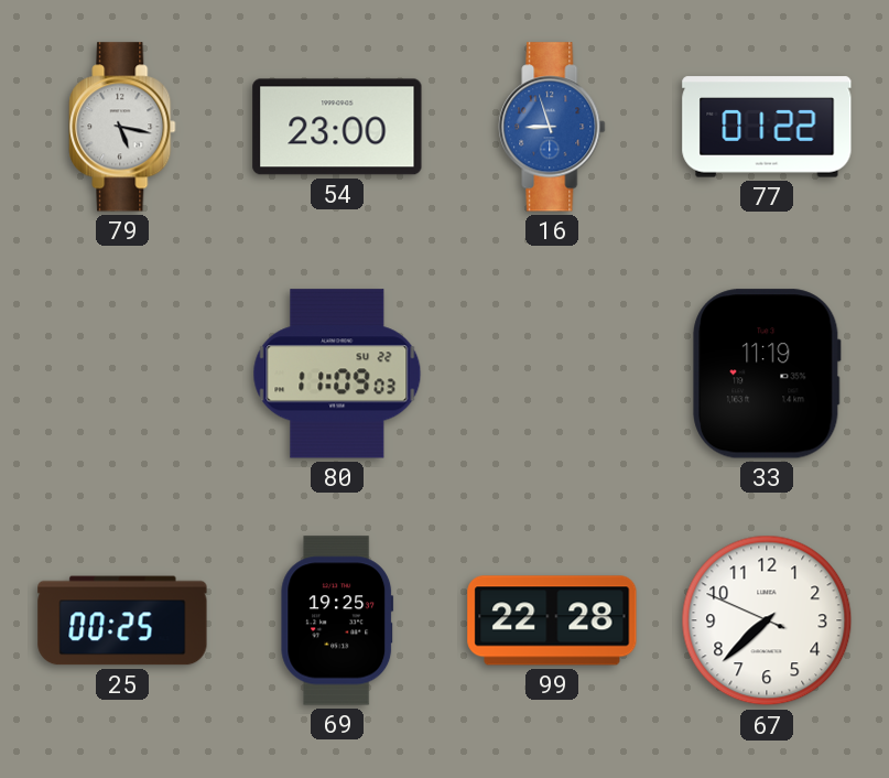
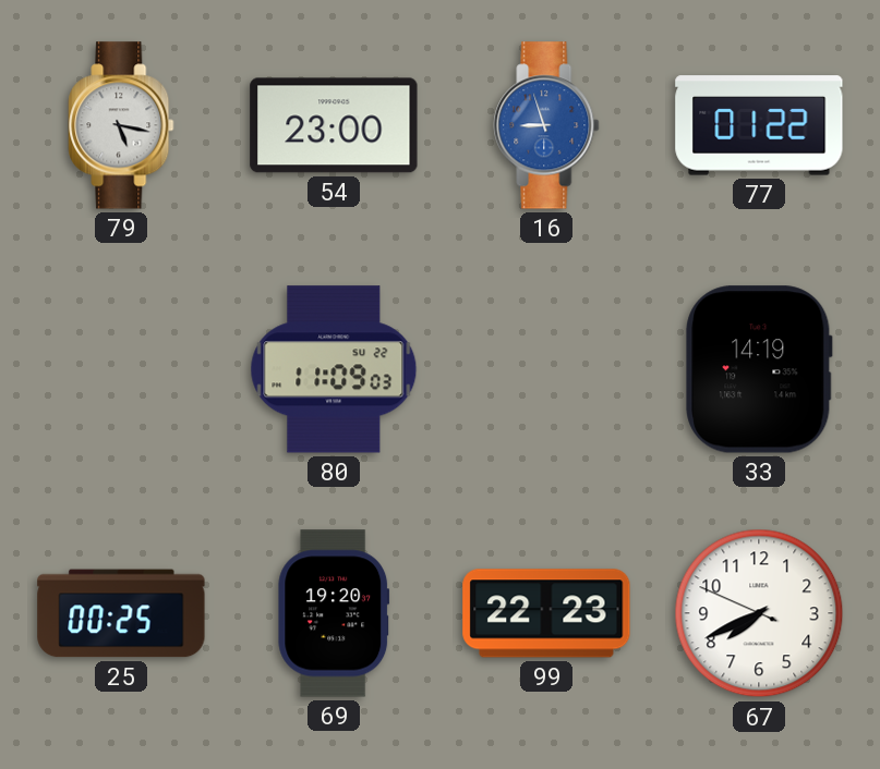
33: 11:19 -> 14:19
69: 19:25 -> 19:20
99: 22:28 -> 22:23
67: 7:37 -> 7:40
